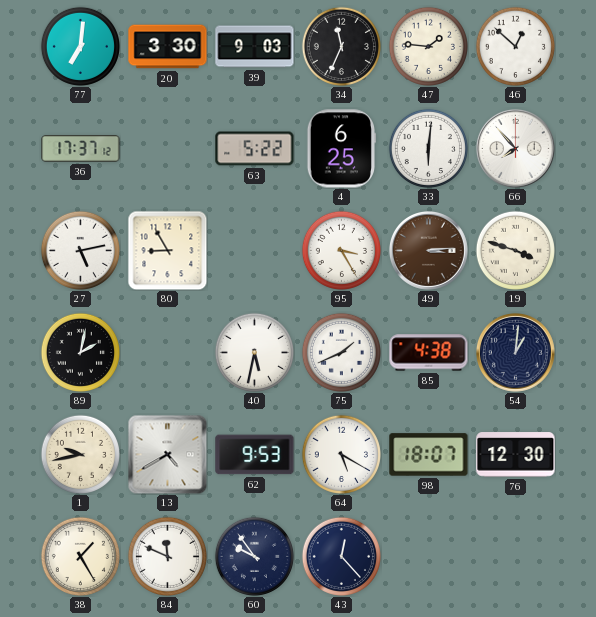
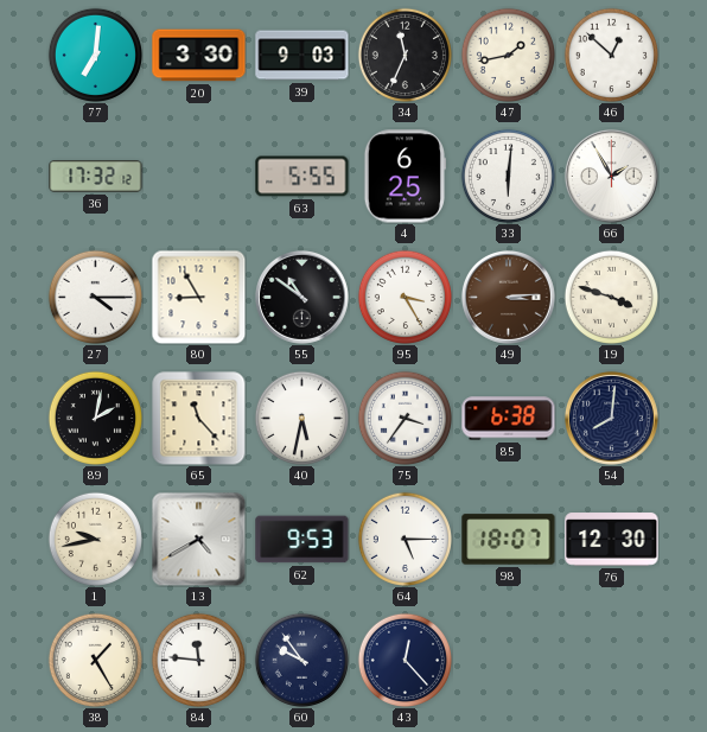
47: 1:46 -> 1:43
36: 17:37 -> 17:32
63: 5:22 -> 5:55
66: 7:53 -> 1:55
27: 5:13 -> 4:15
55: none -> 10:51
65: none -> 11:23
75: 1:41 -> 3:36
85: 4:38 -> 6:38
54: 1:01 -> 8:01
64: 5:20 -> 5:15
84: 11:49 -> 11:46
